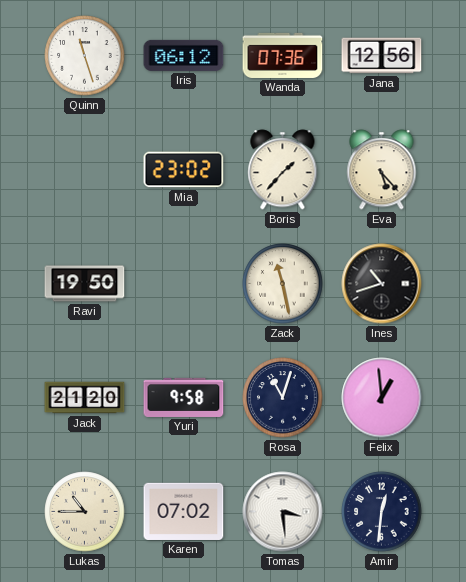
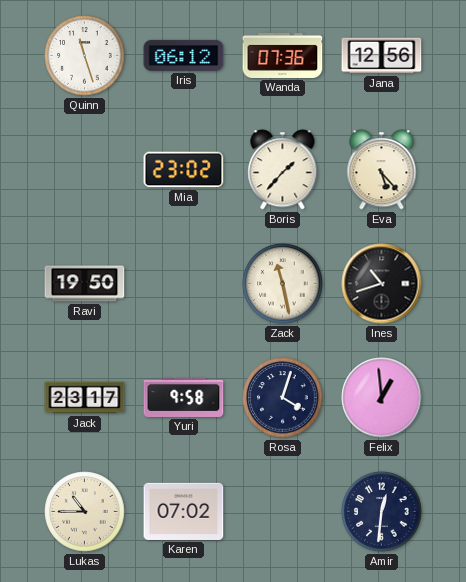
Jack: 21:20 -> 23:17
Rosa: 11:03 -> 4:03
Tomas: 3:29 -> none
